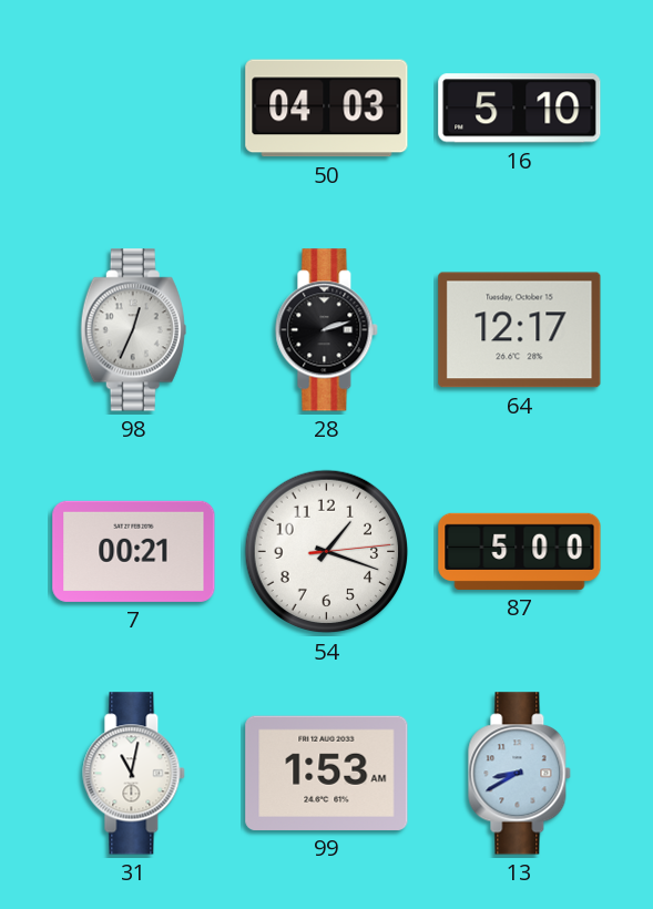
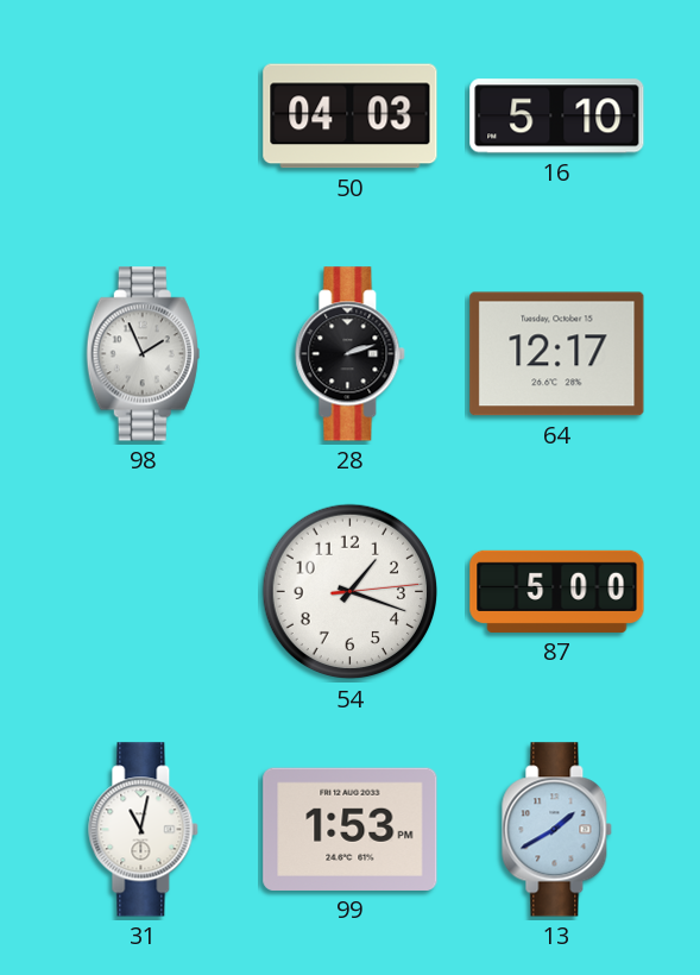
98: 12:34 -> 1:56
7: 00:21 -> none
99: 1:53 AM -> 1:53 PM
13: 8:40 -> 1:40
